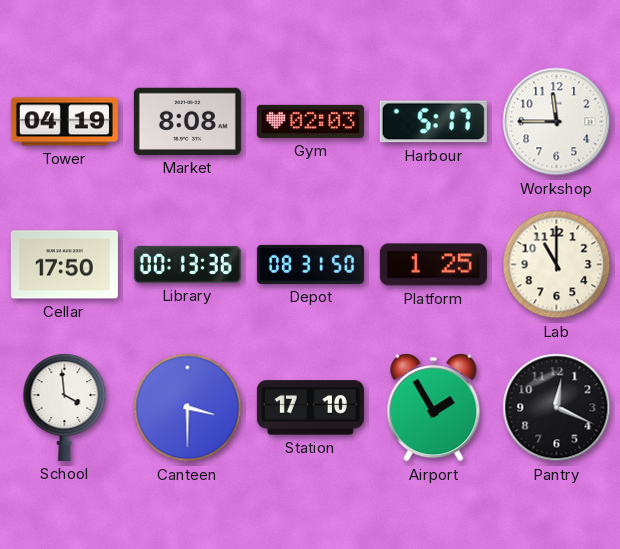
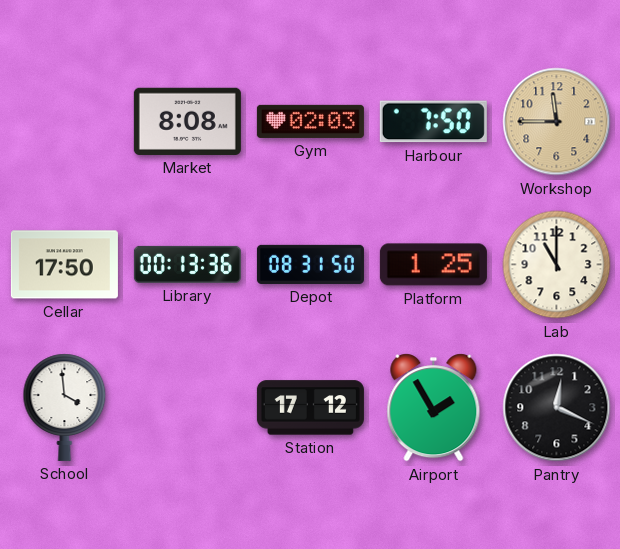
Tower: 04:19 -> none
Harbour: 5:17 -> 7:50
Workshop dial: white -> champagne
Canteen: 3:30 -> none
Station: 17:10 -> 17:12
